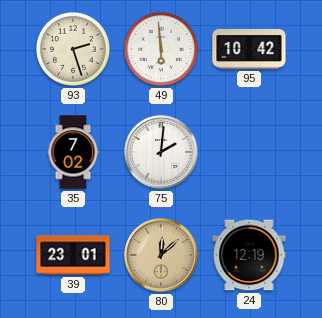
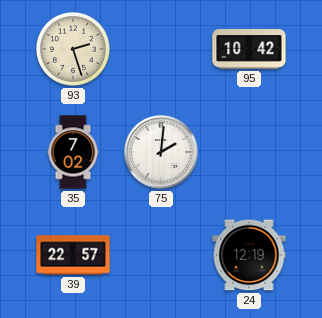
49: 5:59 -> none
39: 23:01 -> 22:57
80: 12:08 -> none
